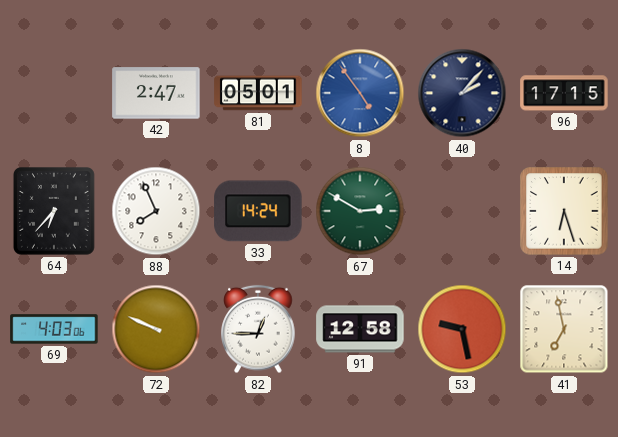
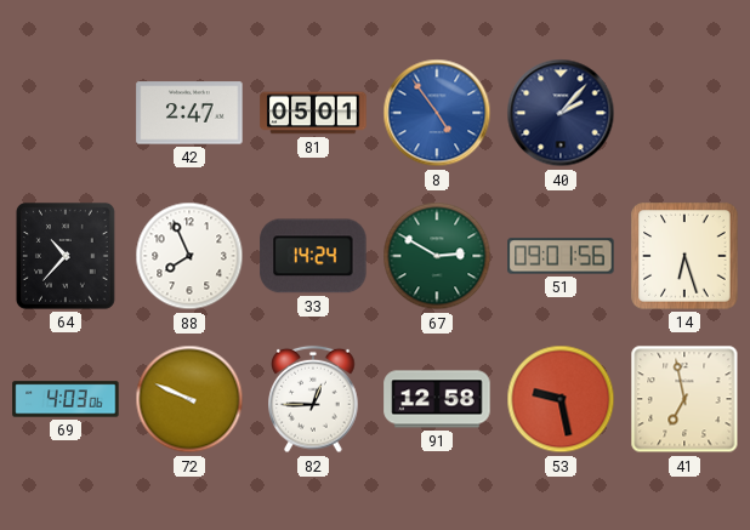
96: 17:15 -> none
64: 6:37 -> 10:37
51: none -> 09:01
